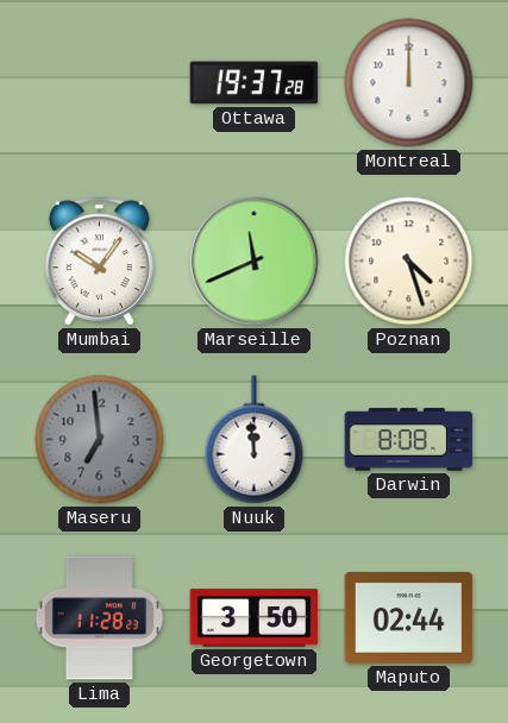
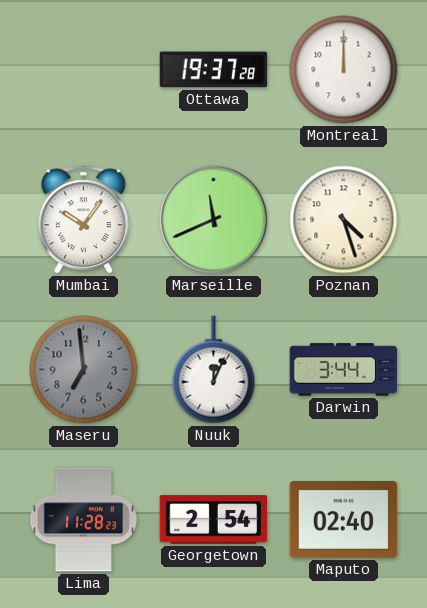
Nuuk: 11:59 -> 12:04
Darwin: 8:08 -> 3:44
Georgetown: 3:50 -> 2:54
Maputo: 02:44 -> 02:40
